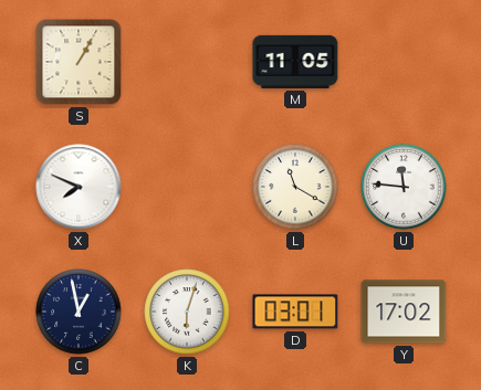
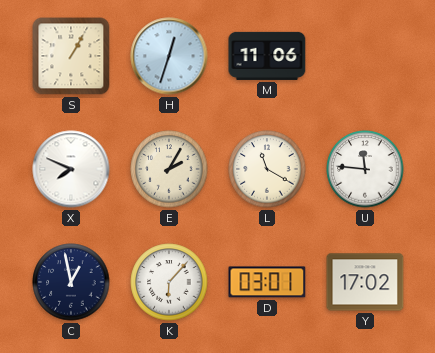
H: none -> 12:33
M: 11:05 -> 11:06
E: none -> 2:05
K: 6:03 -> 6:07
